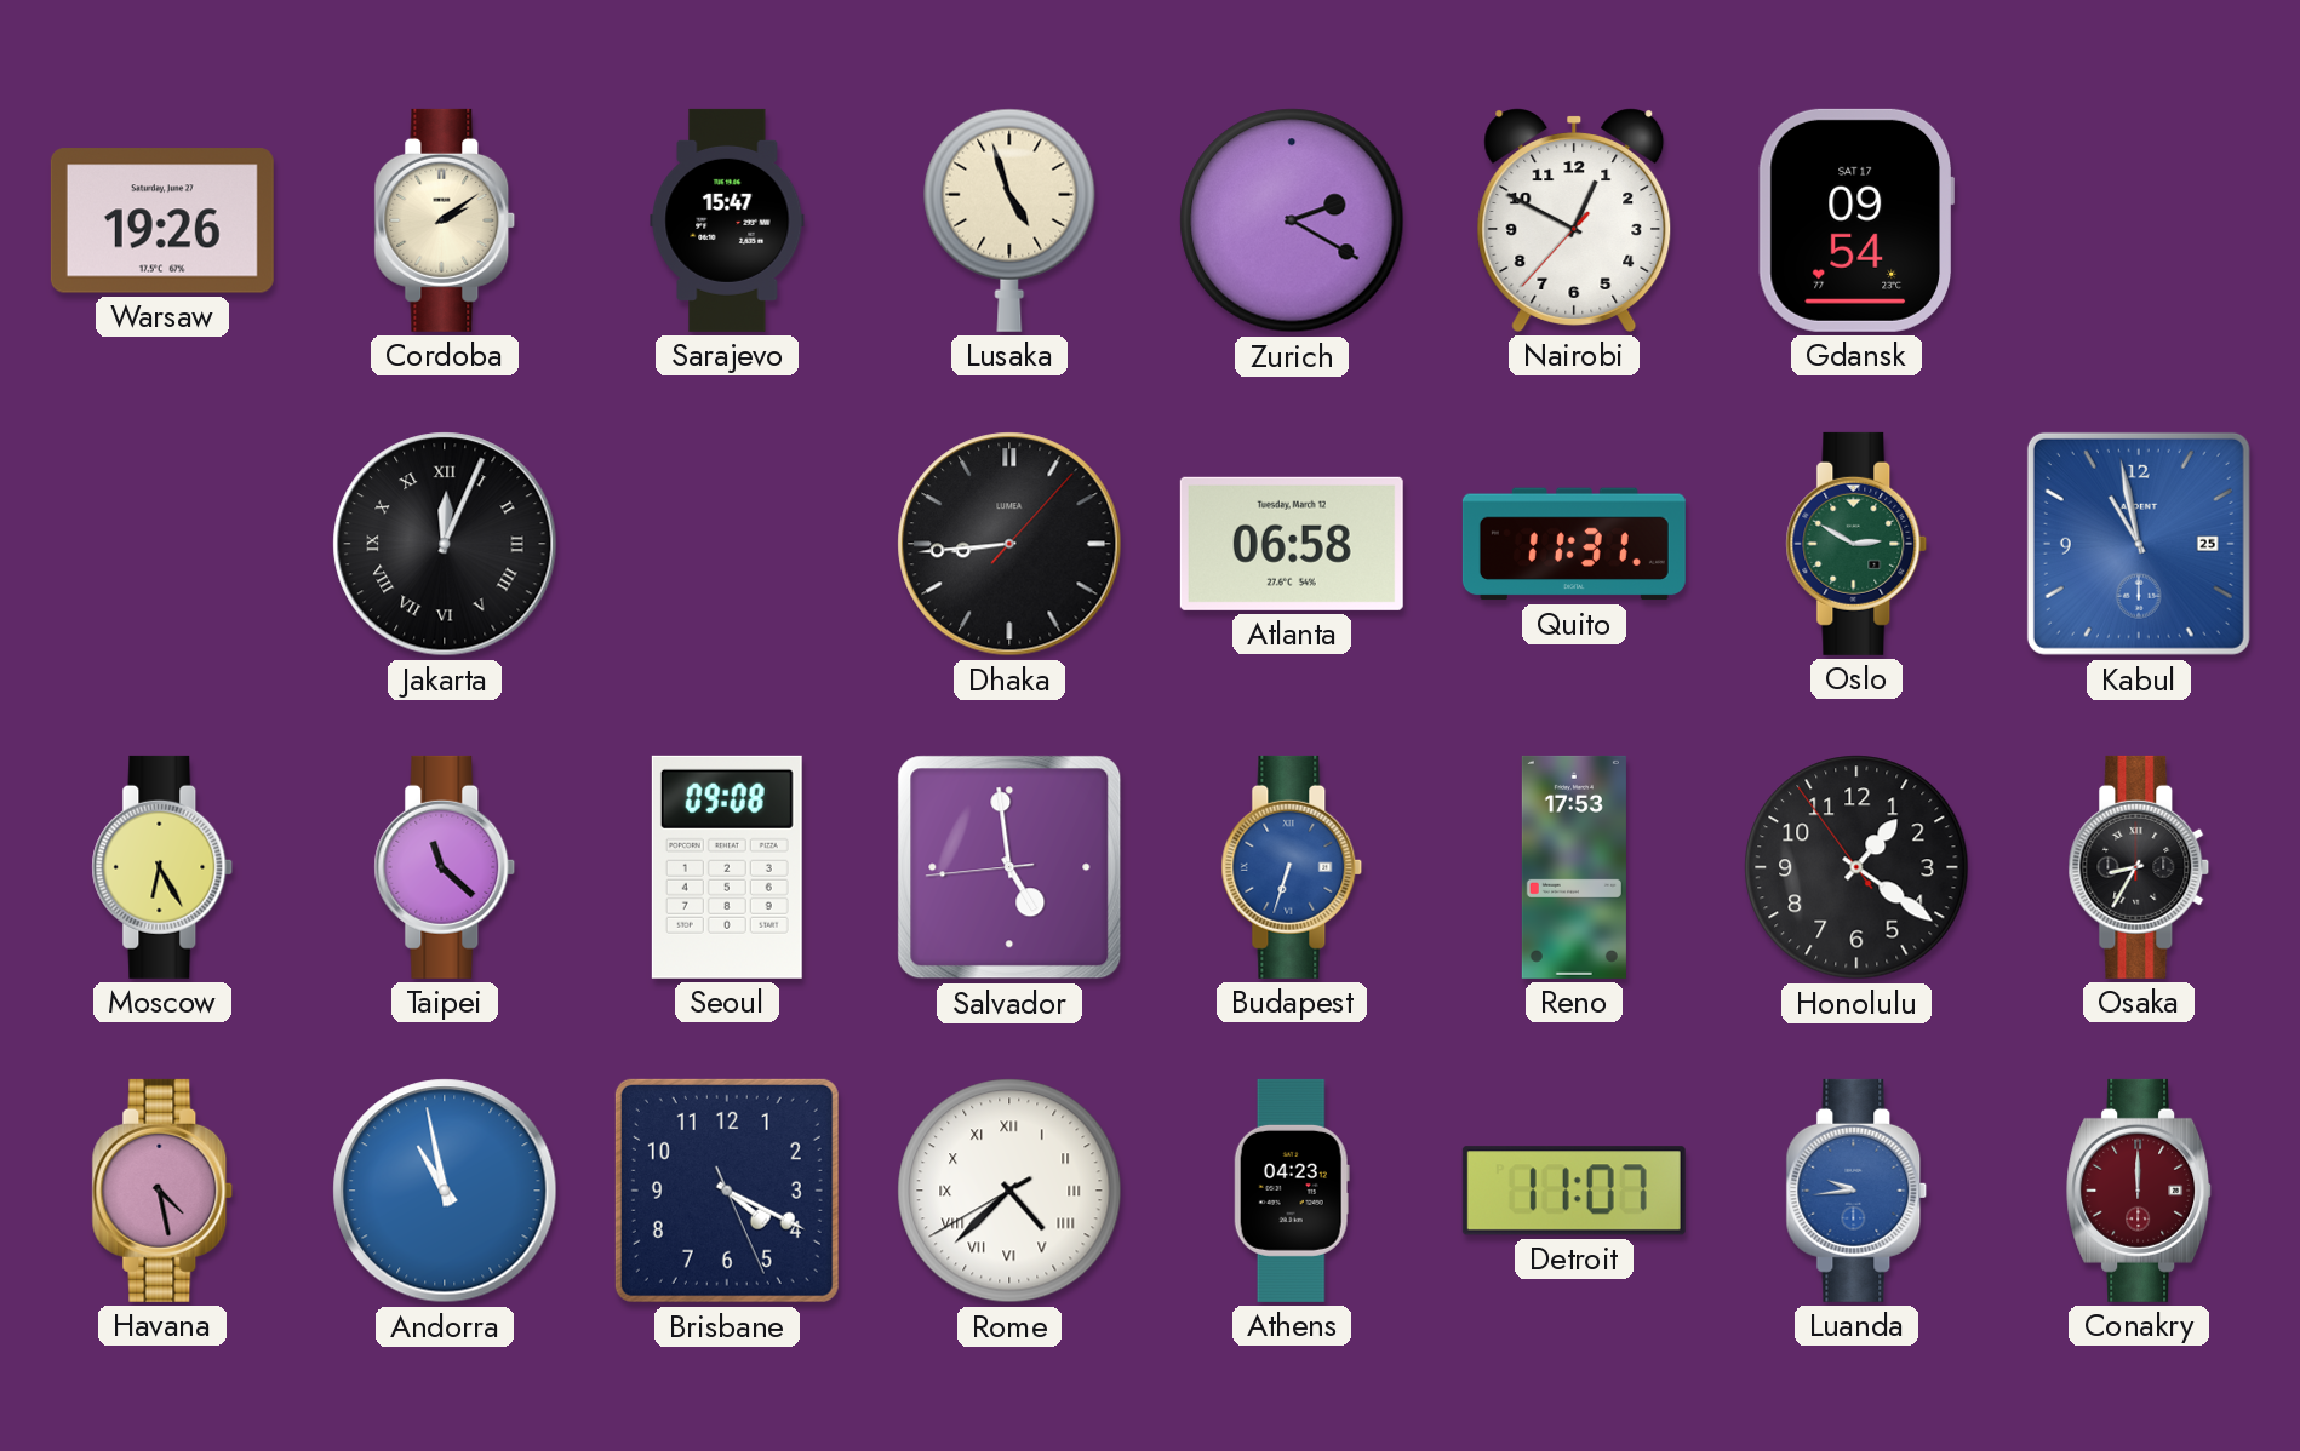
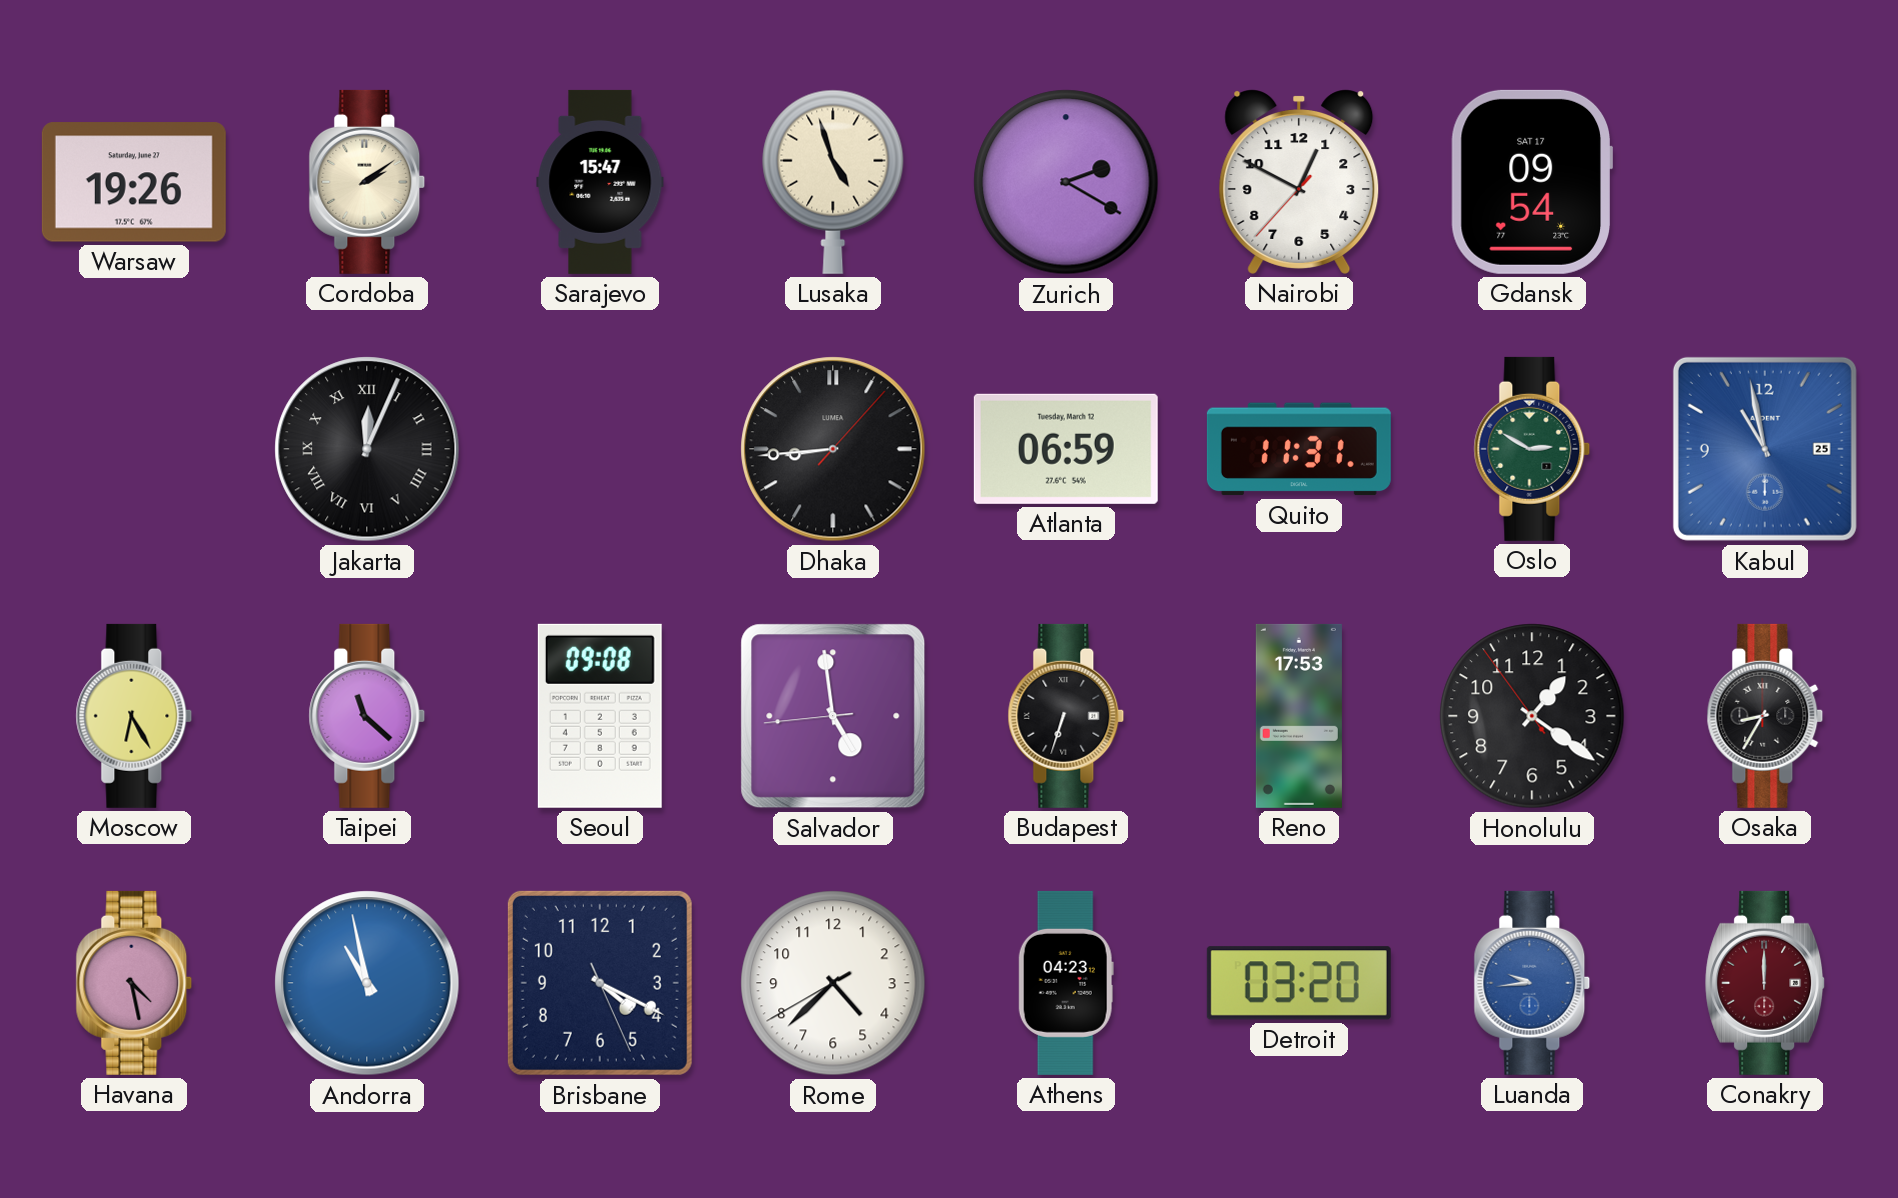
Atlanta: 06:58 -> 06:59
Budapest dial: blue -> black
Rome numerals: Roman -> Arabic
Detroit: 11:07 -> 03:20
